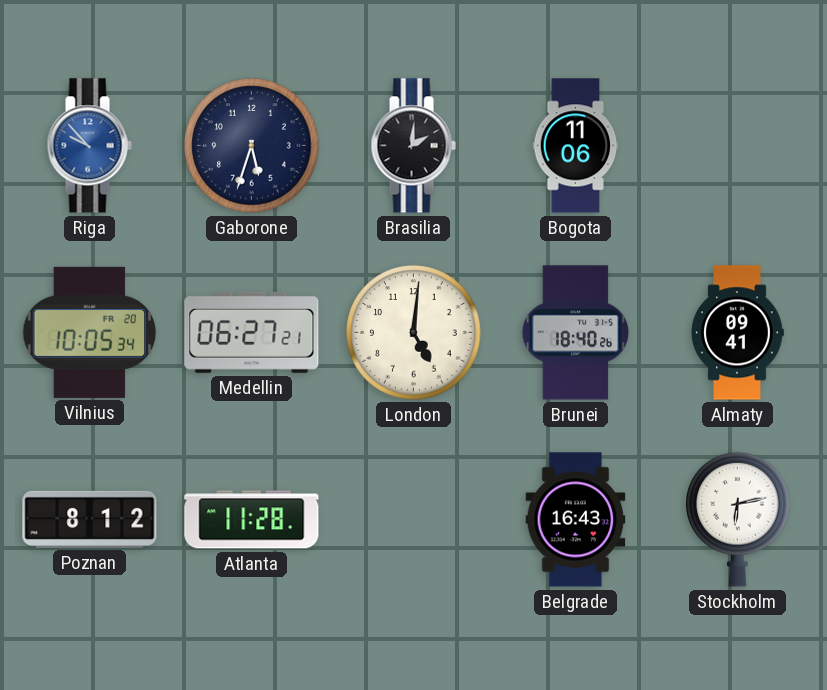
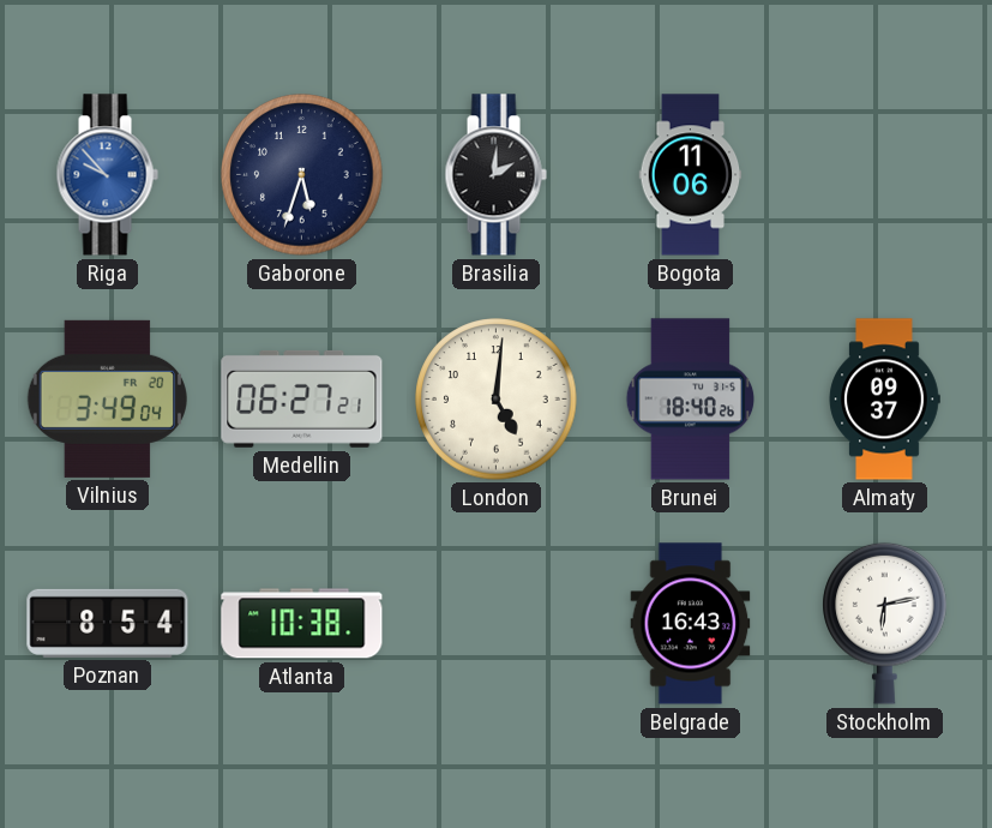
Vilnius: 10:05 -> 3:49
Almaty: 09:41 -> 09:37
Poznan: 8:12 -> 8:54
Atlanta: 11:28 -> 10:38
